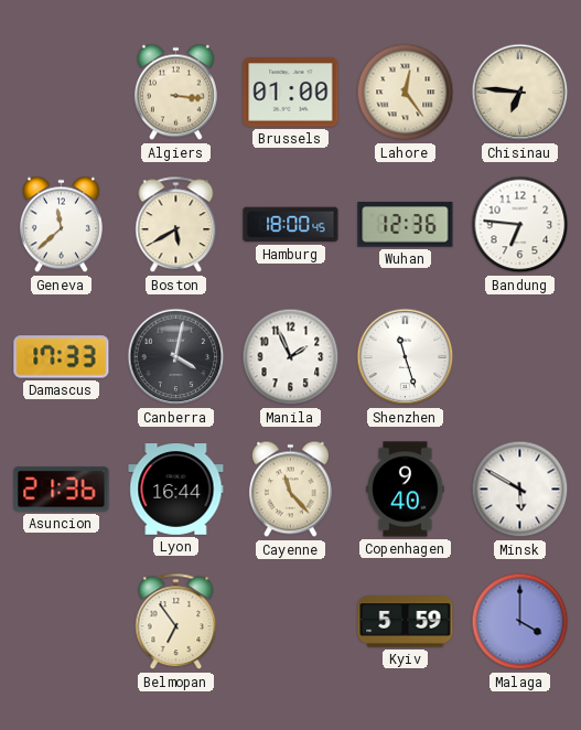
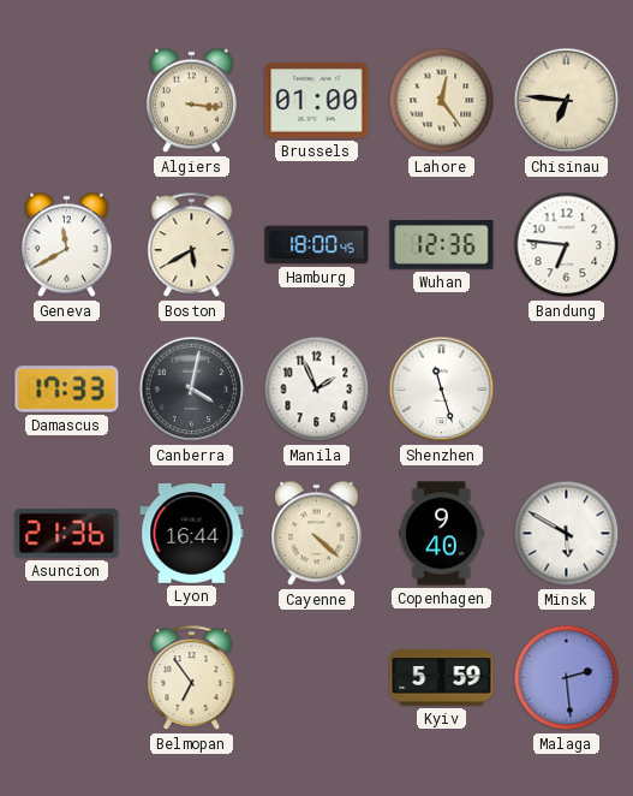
Geneva: 11:38 -> 11:40
Cayenne: 11:23 -> 4:22
Malaga: 4:00 -> 2:29
